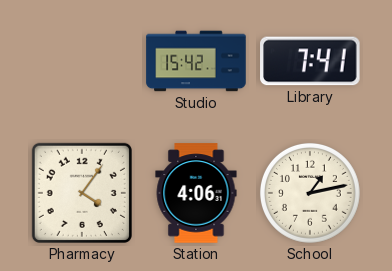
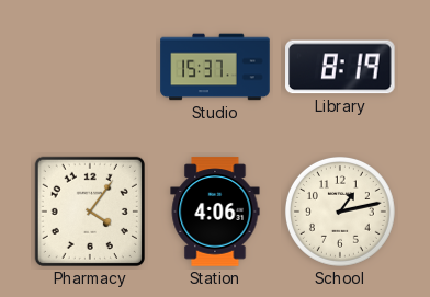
Studio: 15:42 -> 15:37
Library: 7:41 -> 8:19
